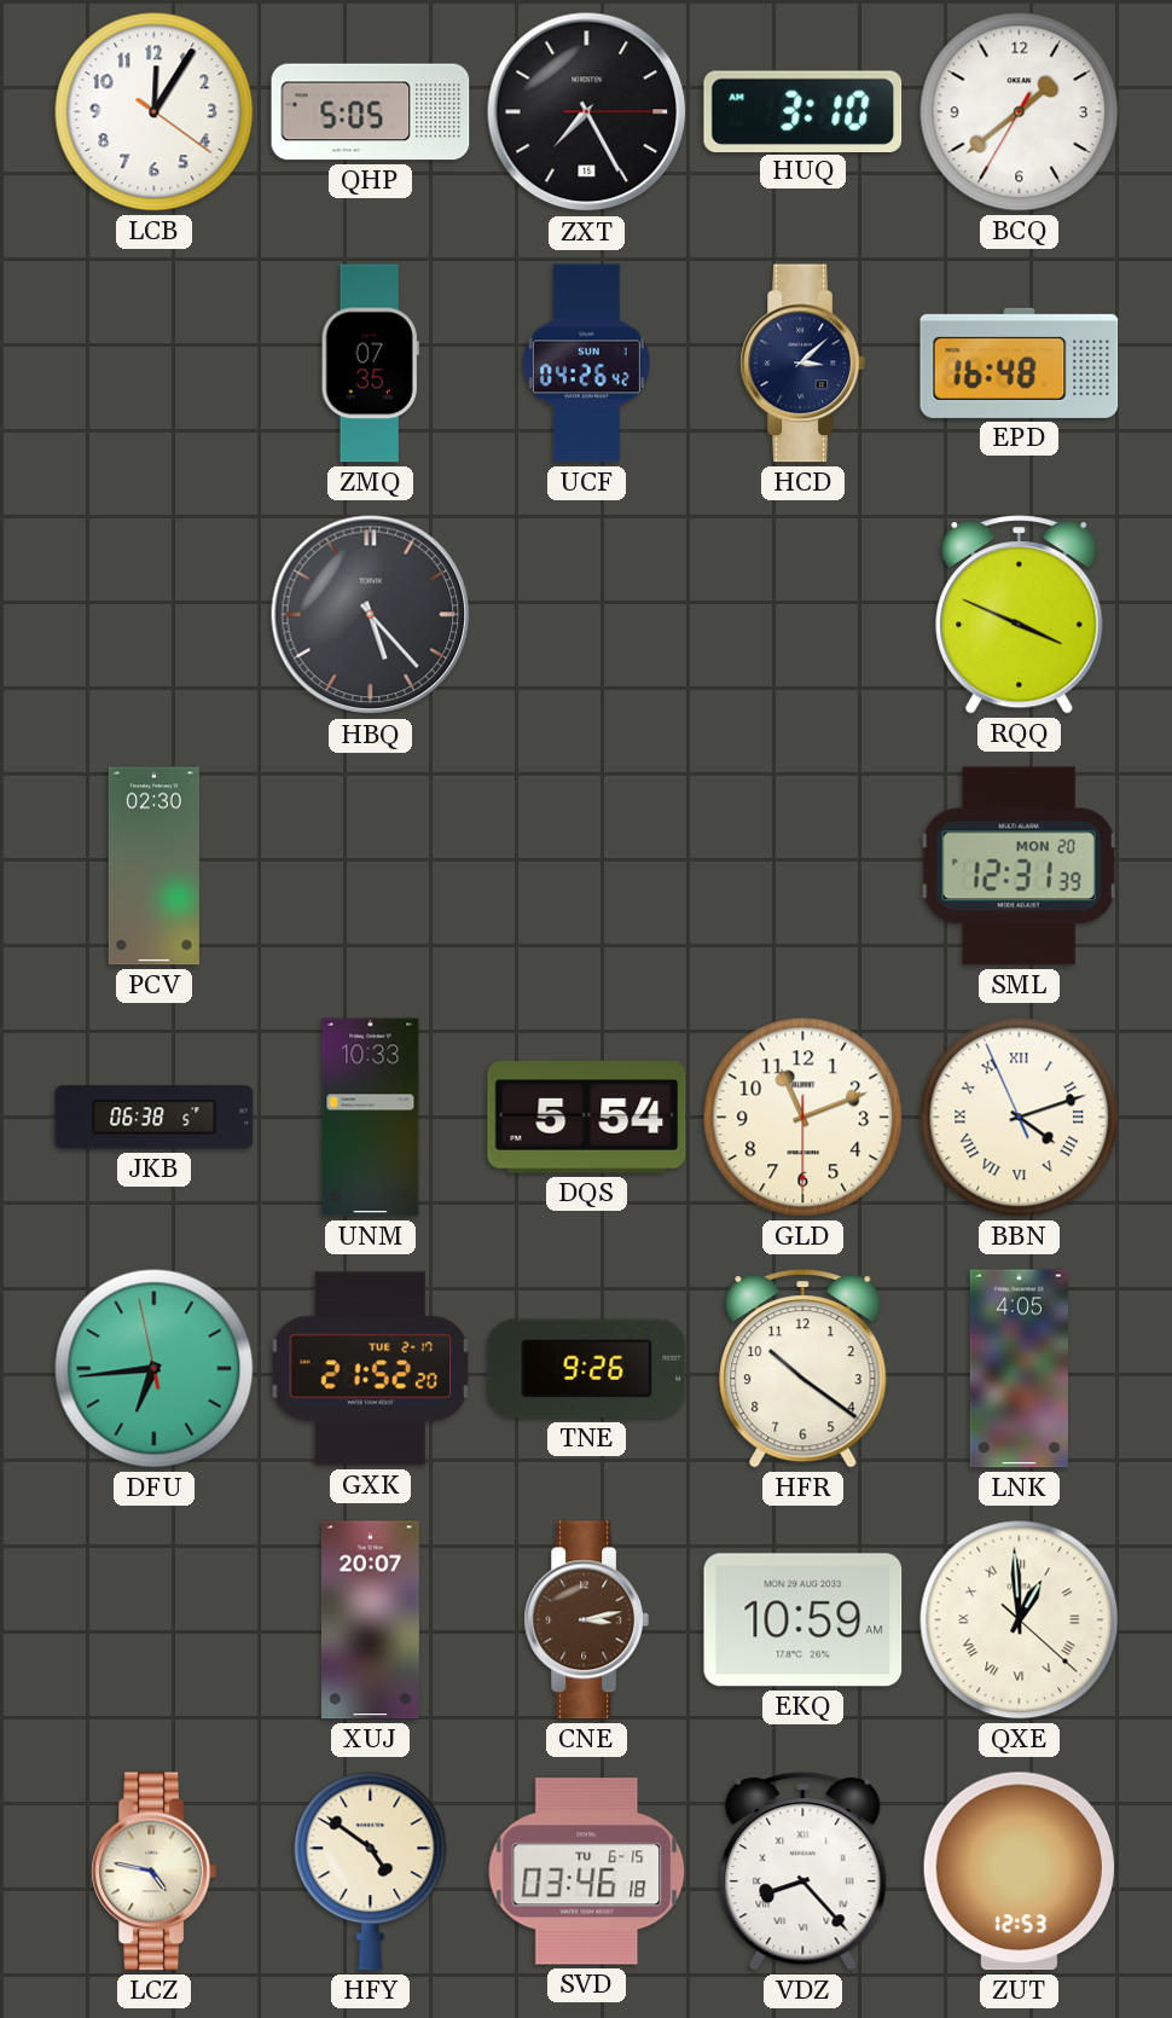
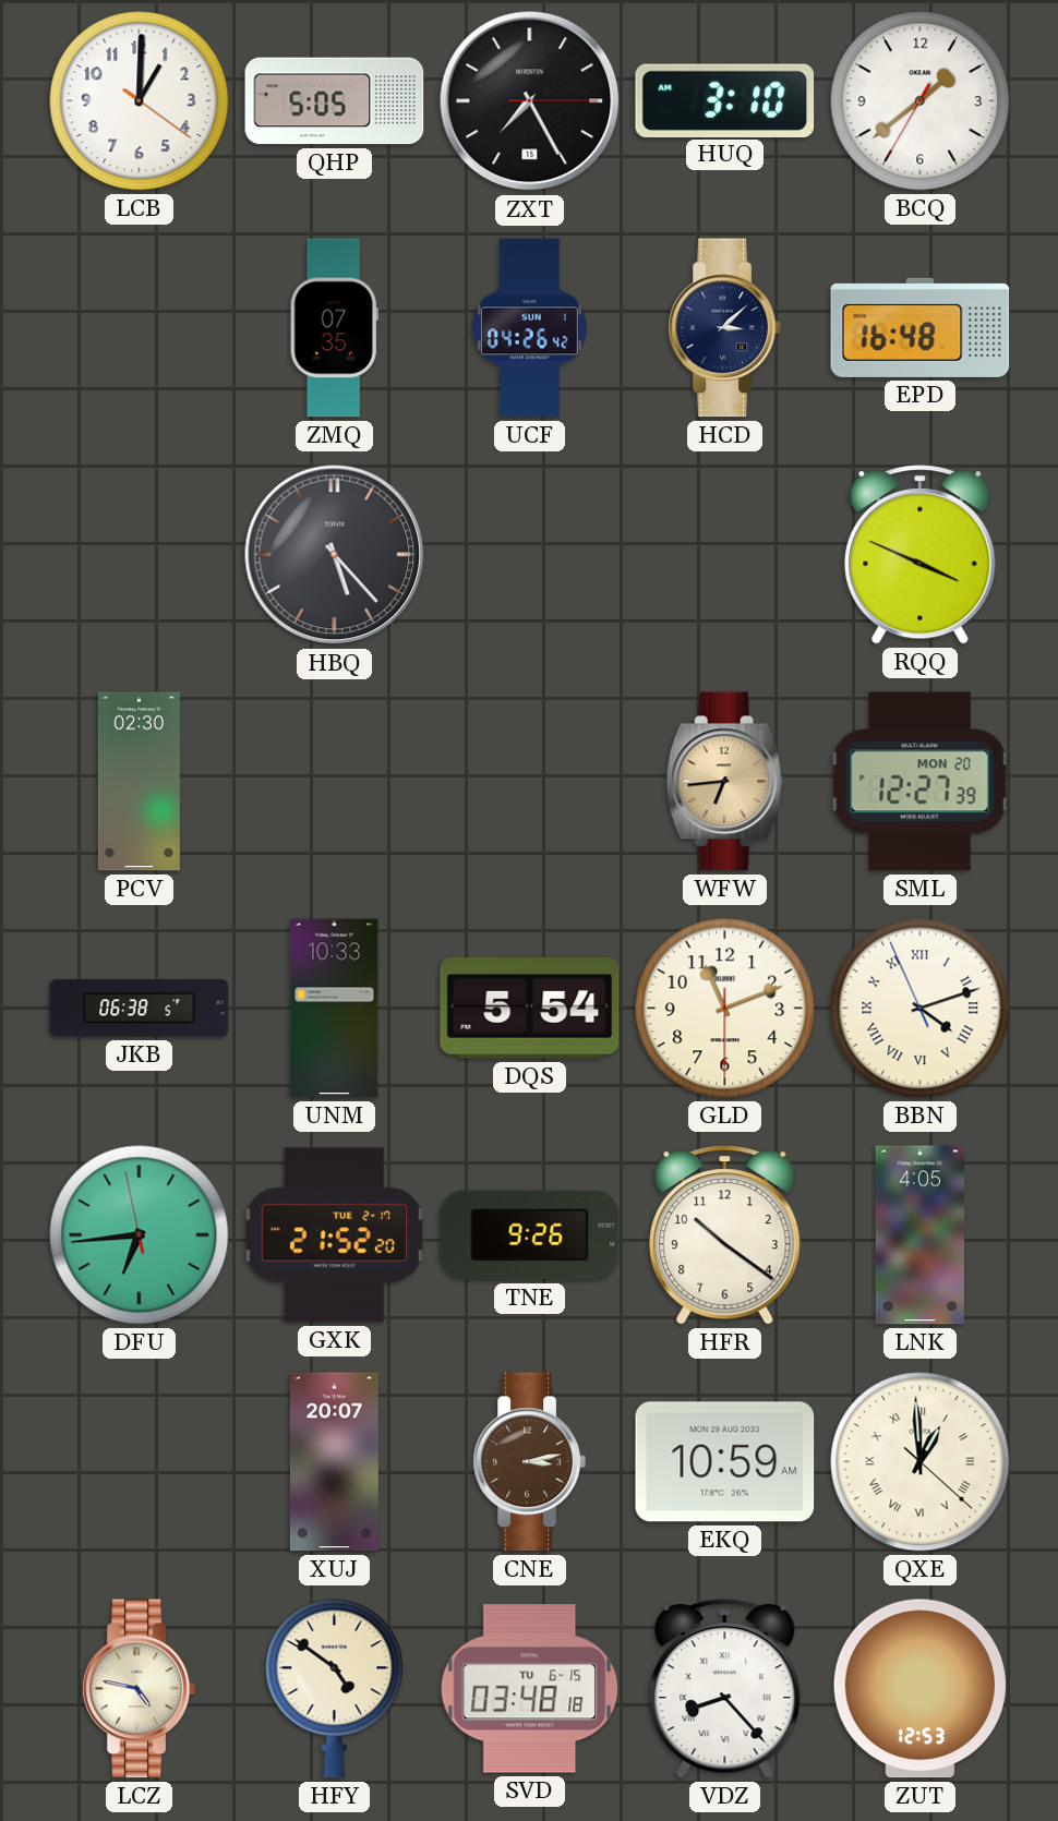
LCB: 12:05 -> 1:00
WFW: none -> 6:44
SML: 12:31 -> 12:27
SVD: 03:46 -> 03:48
